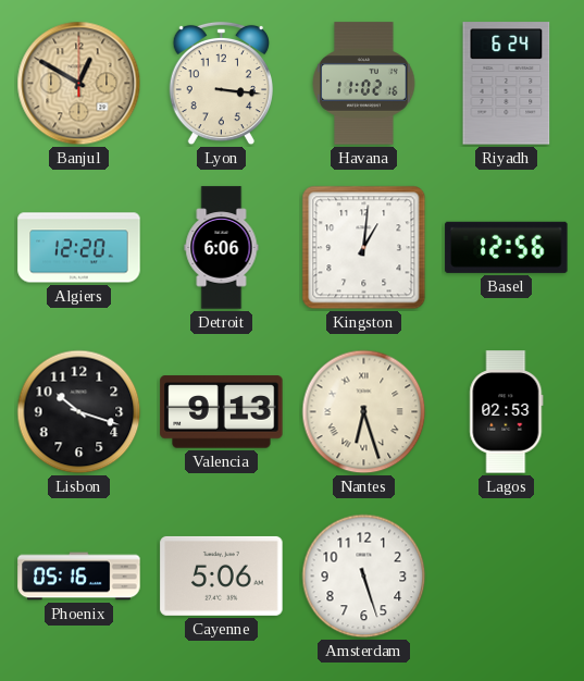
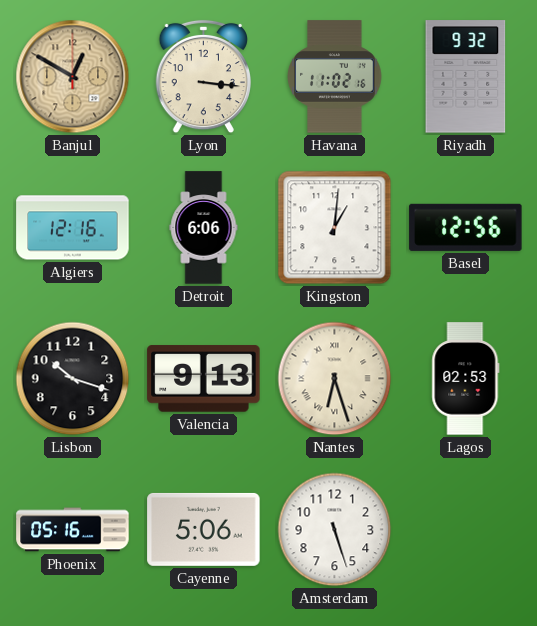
Riyadh: 6:24 -> 9:32
Algiers: 12:20 -> 12:16
